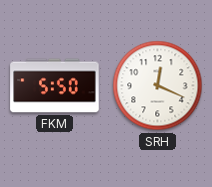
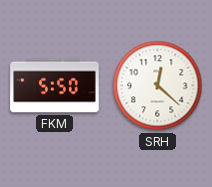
SRH: 12:19 -> 12:22
